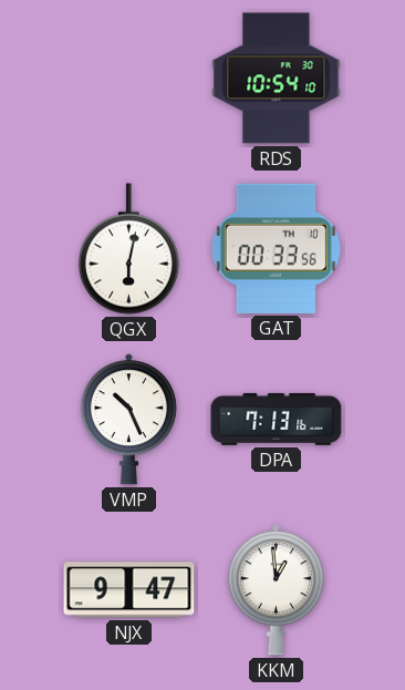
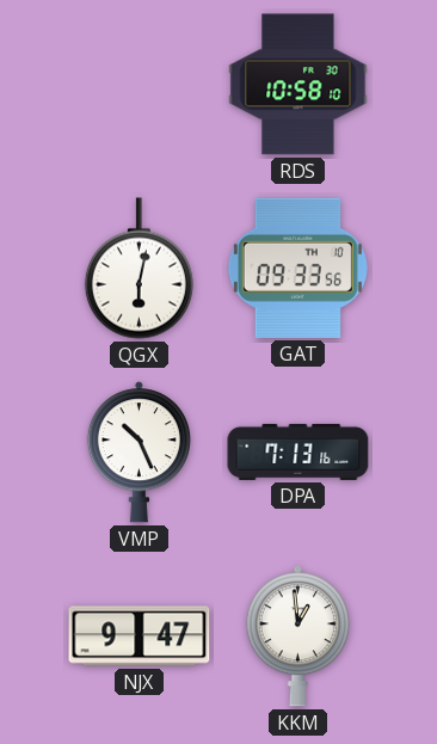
RDS: 10:54 -> 10:58
GAT: 00:33 -> 09:33
